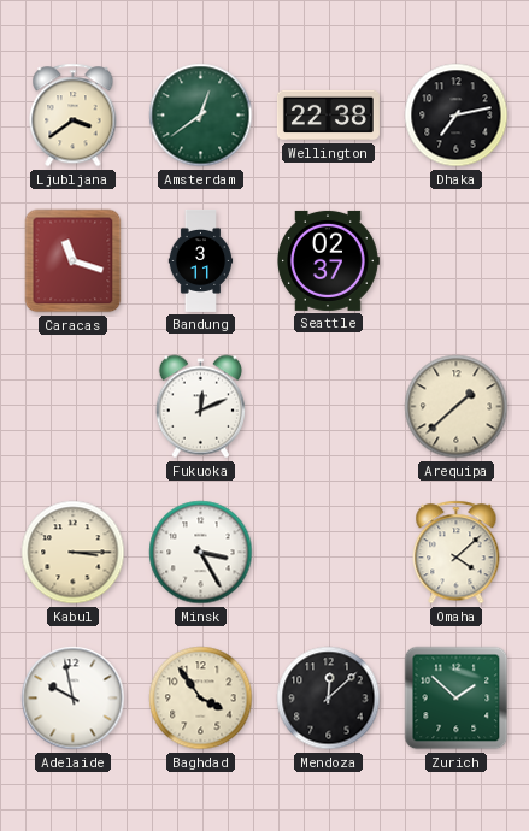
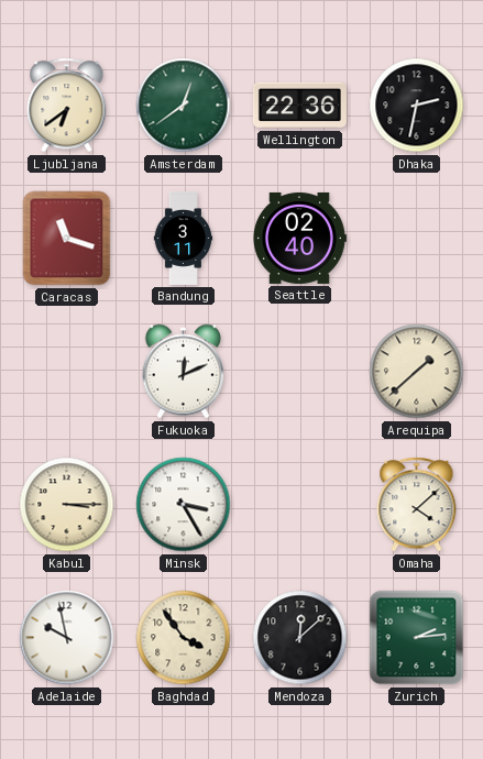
Ljubljana: 3:39 -> 6:39
Wellington: 22:38 -> 22:36
Dhaka: 7:13 -> 2:32
Seattle: 02:37 -> 02:40
Zurich: 1:52 -> 2:14
